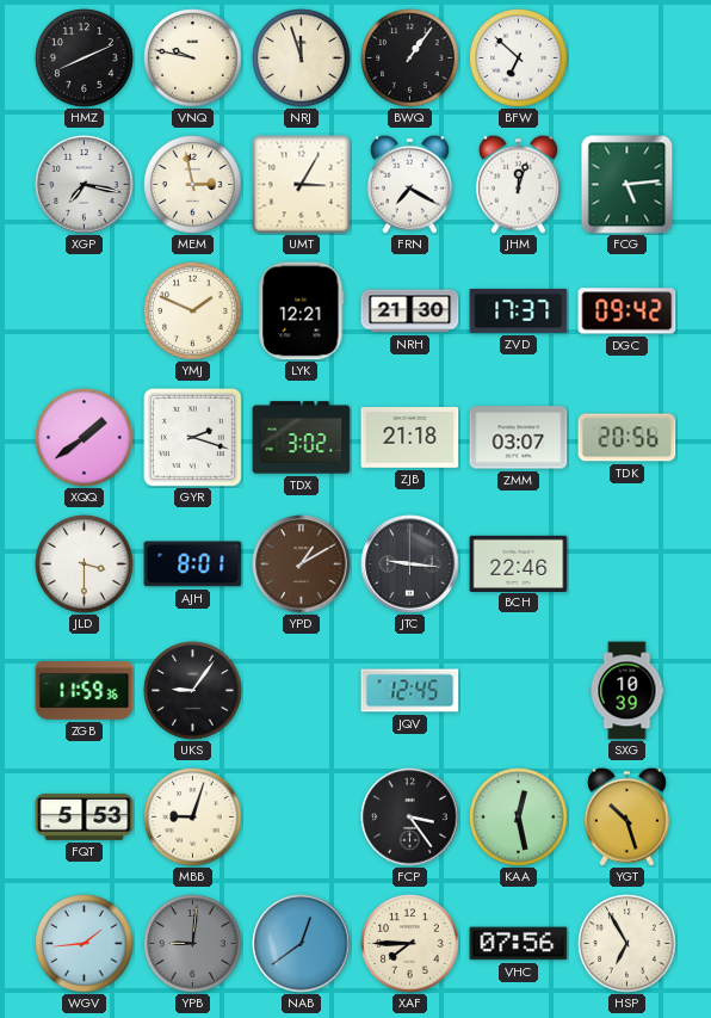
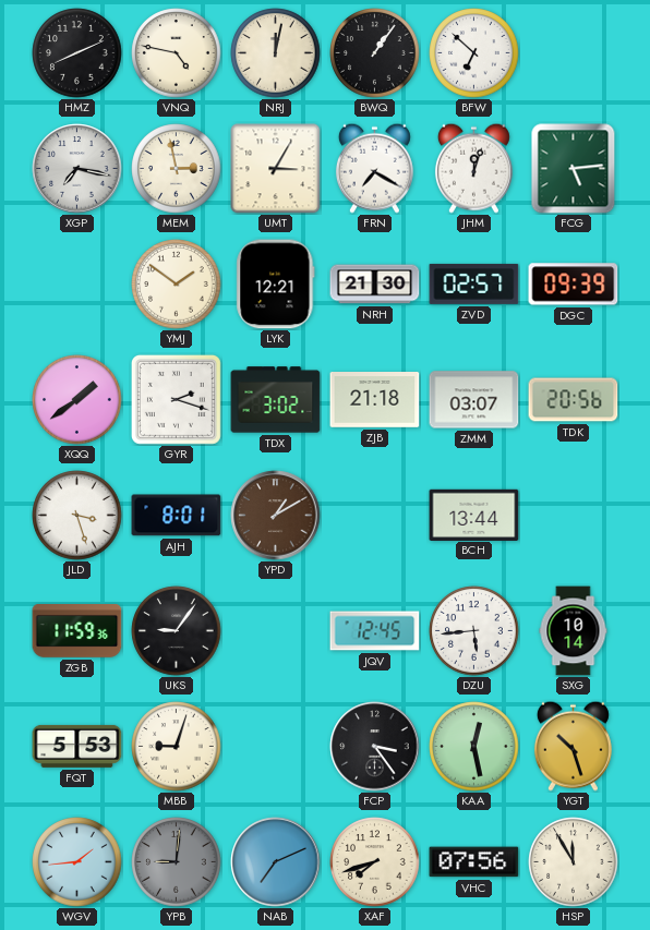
VNQ: 9:47 -> 4:47
NRJ: 11:57 -> 12:02
YMJ: 1:49 -> 1:51
ZVD: 17:37 -> 02:57
DGC: 09:42 -> 09:39
JLD: 3:30 -> 3:27
JTC: 9:16 -> none
BCH: 22:46 -> 13:44
DZU: none -> 5:44
SXG: 10:39 -> 10:14
NAB: 12:39 -> 7:11
XAF: 7:45 -> 7:42
HSP: 6:55 -> 11:55
